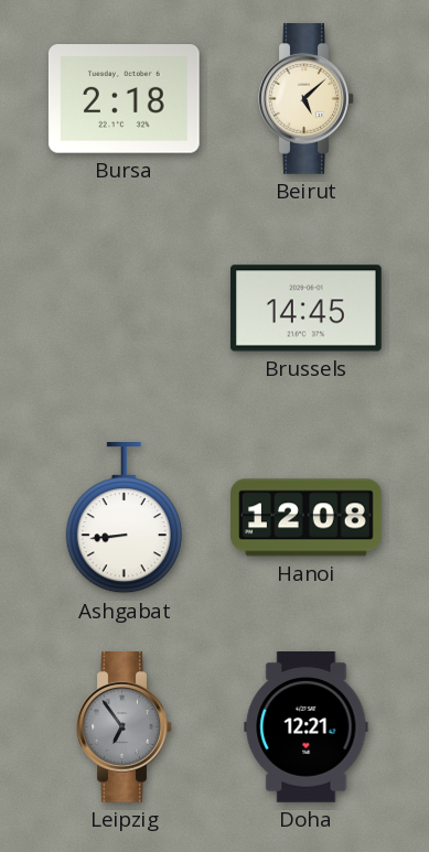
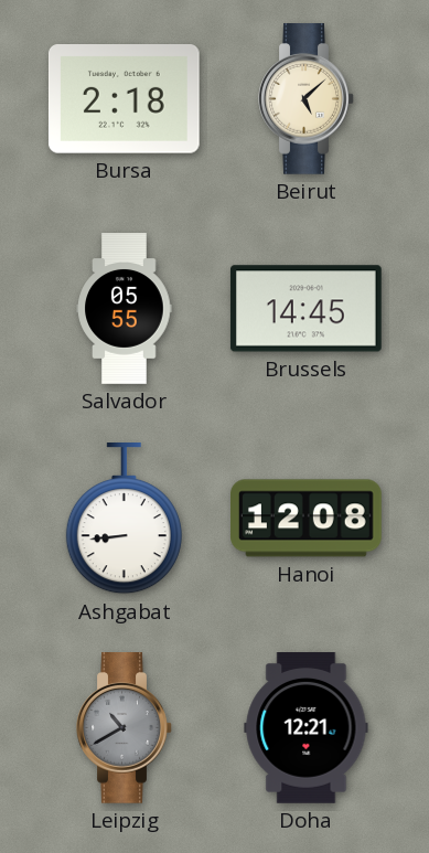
Salvador: none -> 05:55
Leipzig: 6:54 -> 10:40
